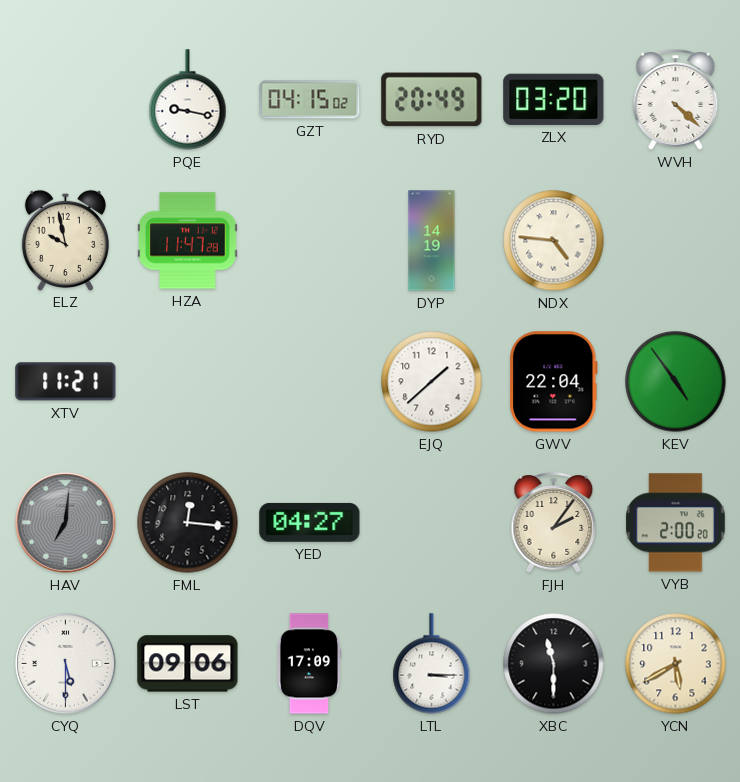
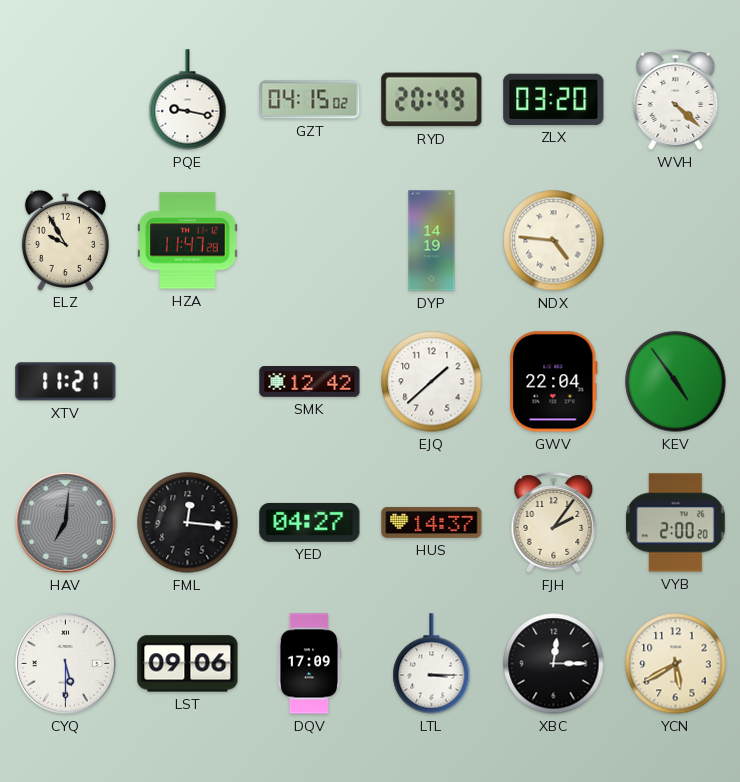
ELZ: 9:58 -> 9:55
SMK: none -> 12:42
HUS: none -> 14:37
XBC: 11:30 -> 12:15
